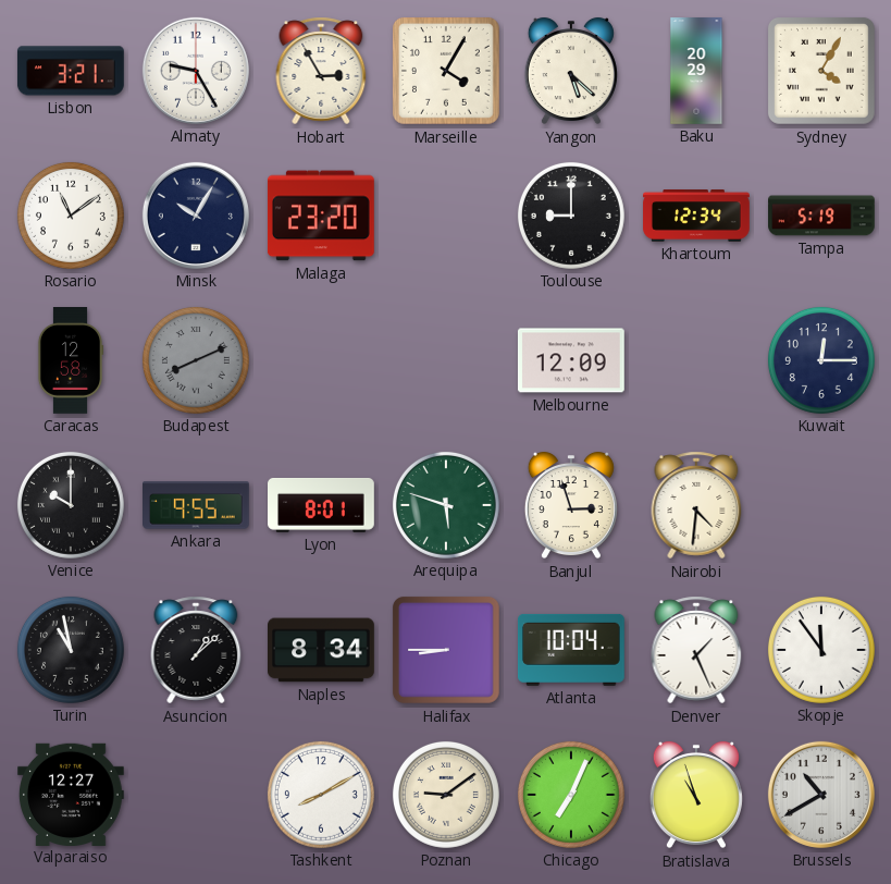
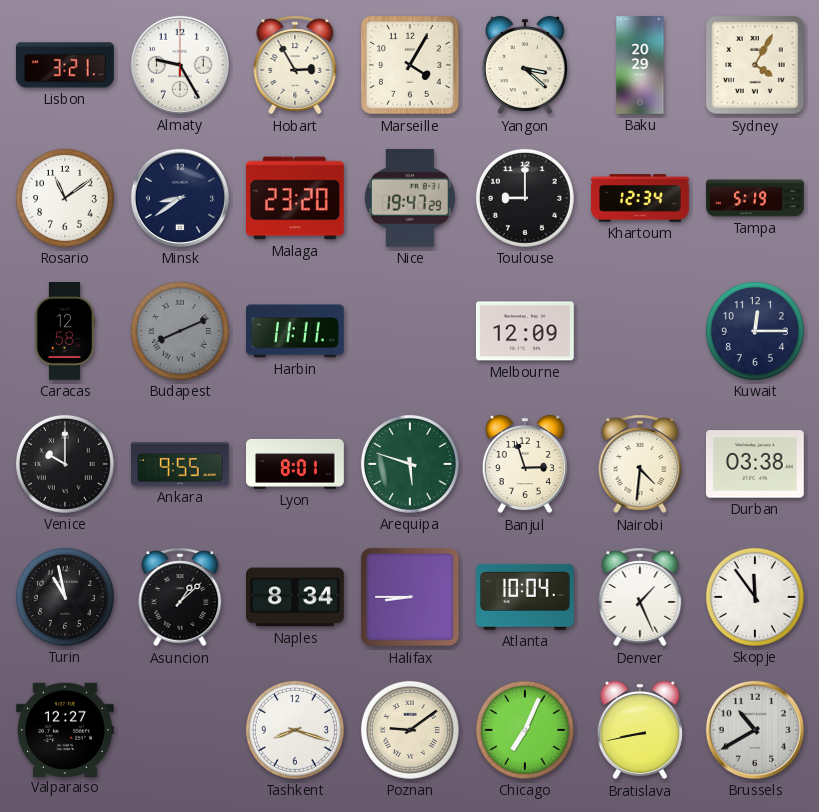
Yangon: 5:22 -> 3:22
Minsk: 10:05 -> 8:39
Nice: none -> 19:47
Harbin: none -> 11:11
Durban: none -> 03:38
Tashkent: 8:10 -> 8:18
Bratislava: 10:57 -> 8:43
